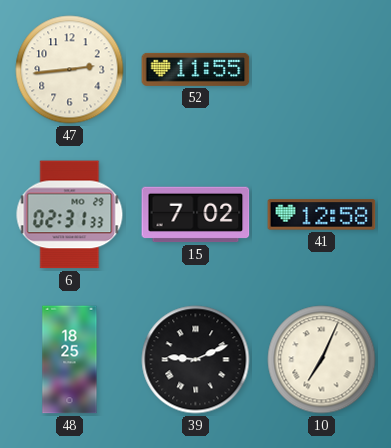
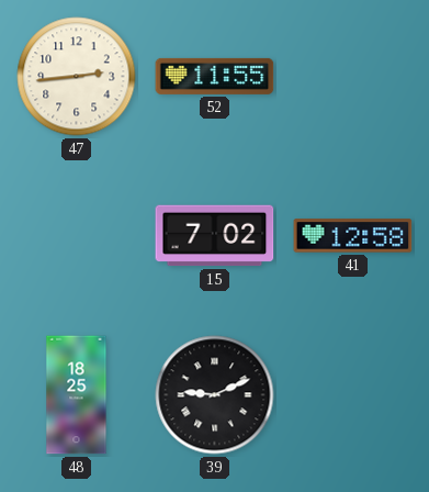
6: 02:31 -> none
10: 7:04 -> none
